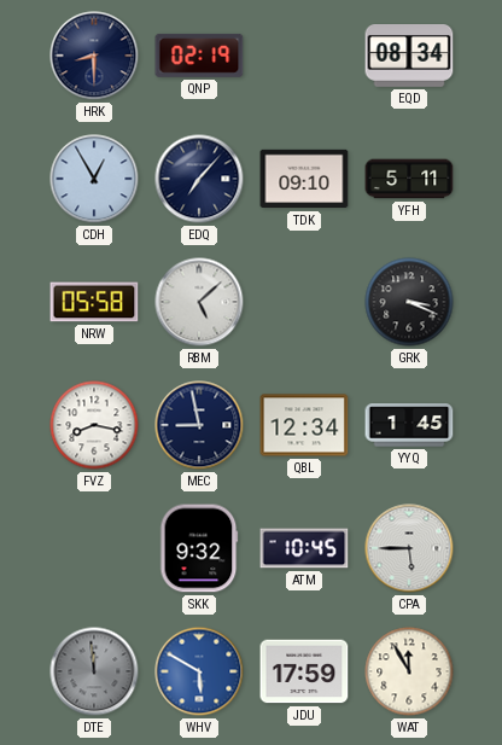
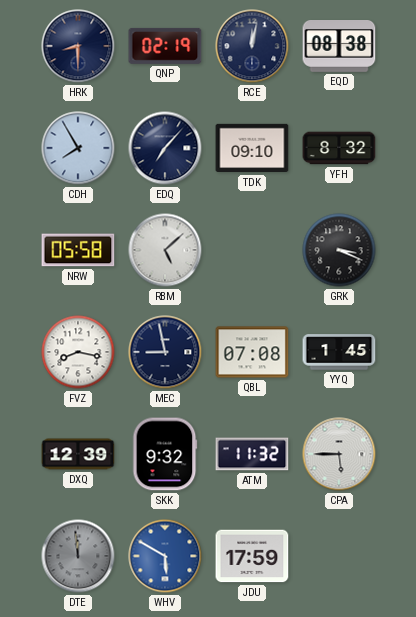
RCE: none -> 12:02
EQD: 08:34 -> 08:38
CDH: 12:55 -> 7:55
YFH: 5:11 -> 8:32
QBL: 12:34 -> 07:08
DXQ: none -> 12:39
ATM: 10:45 -> 11:32
WAT: 11:55 -> none
